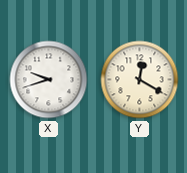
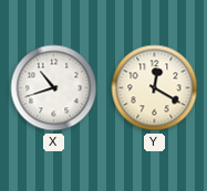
X: 9:42 -> 10:42
